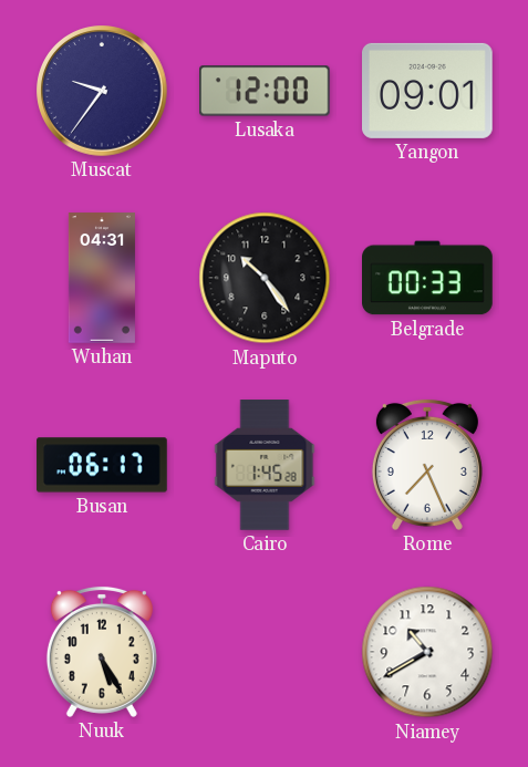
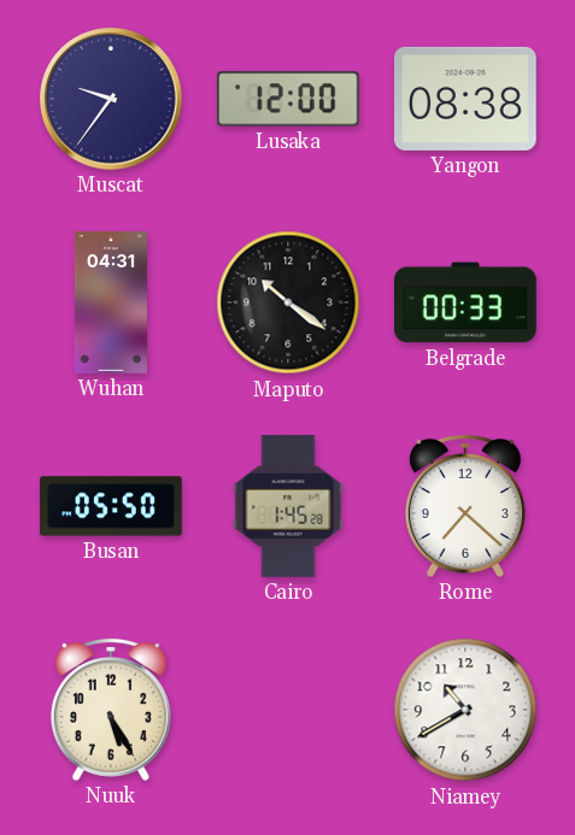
Yangon: 09:01 -> 08:38
Maputo: 10:24 -> 10:21
Busan: 06:17 -> 05:50
Rome: 7:26 -> 7:22
